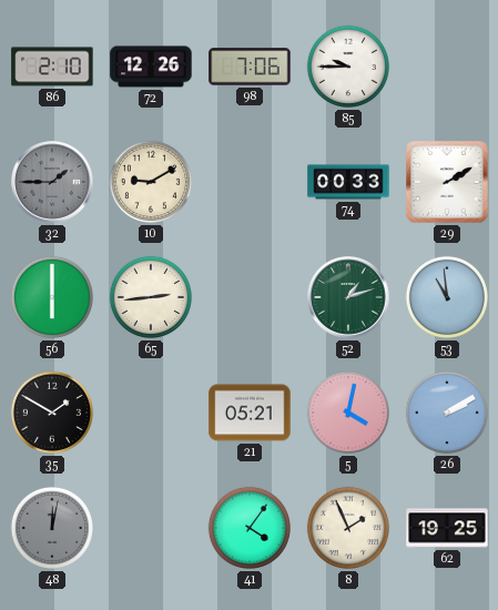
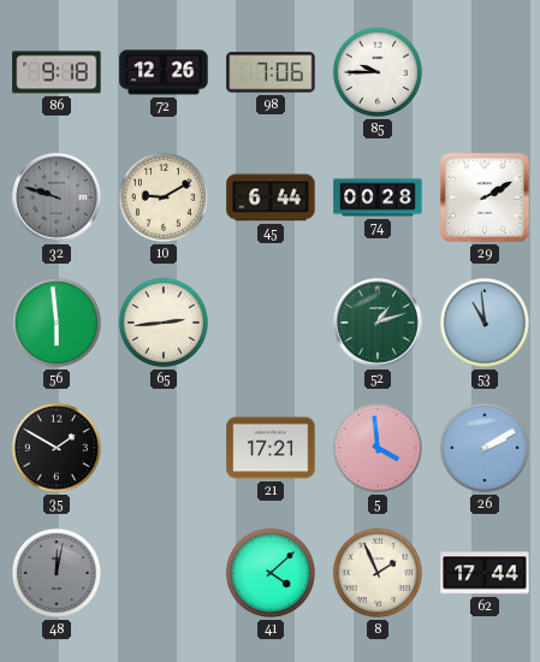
86: 2:10 -> 9:18
32: 1:45 -> 9:48
45: none -> 6:44
74: 00:33 -> 00:28
56: 6:00 -> 5:59
21: 05:21 -> 17:21
5: 4:02 -> 3:59
41: 4:06 -> 4:08
62: 19:25 -> 17:44
